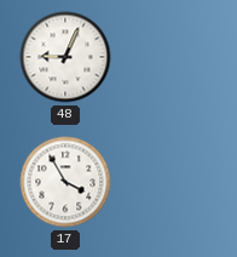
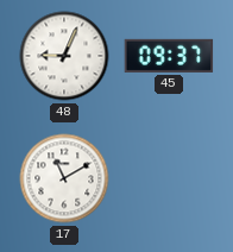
45: none -> 09:37
17: 3:55 -> 11:10
